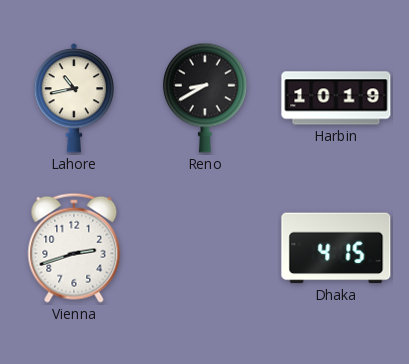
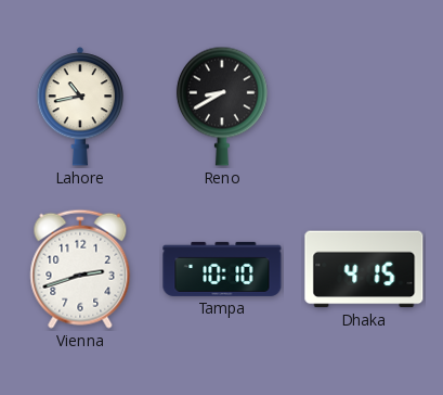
Harbin: 10:19 -> none
Tampa: none -> 10:10
